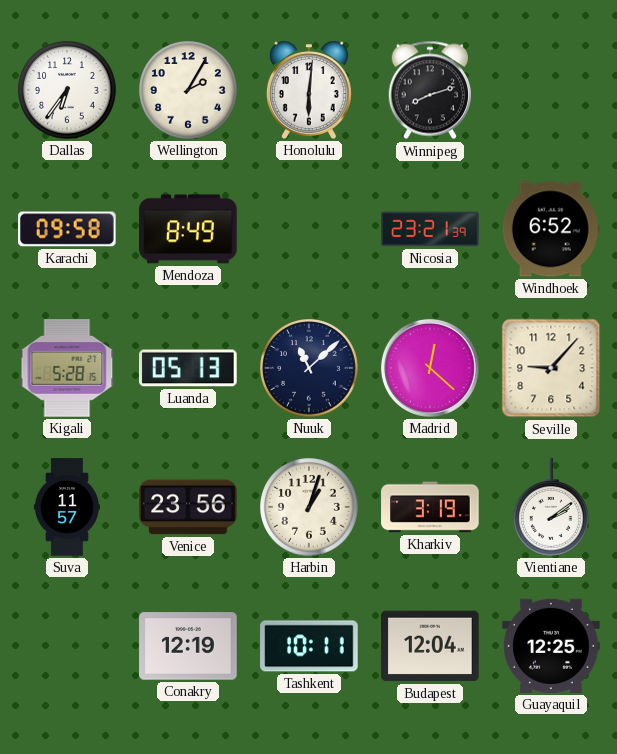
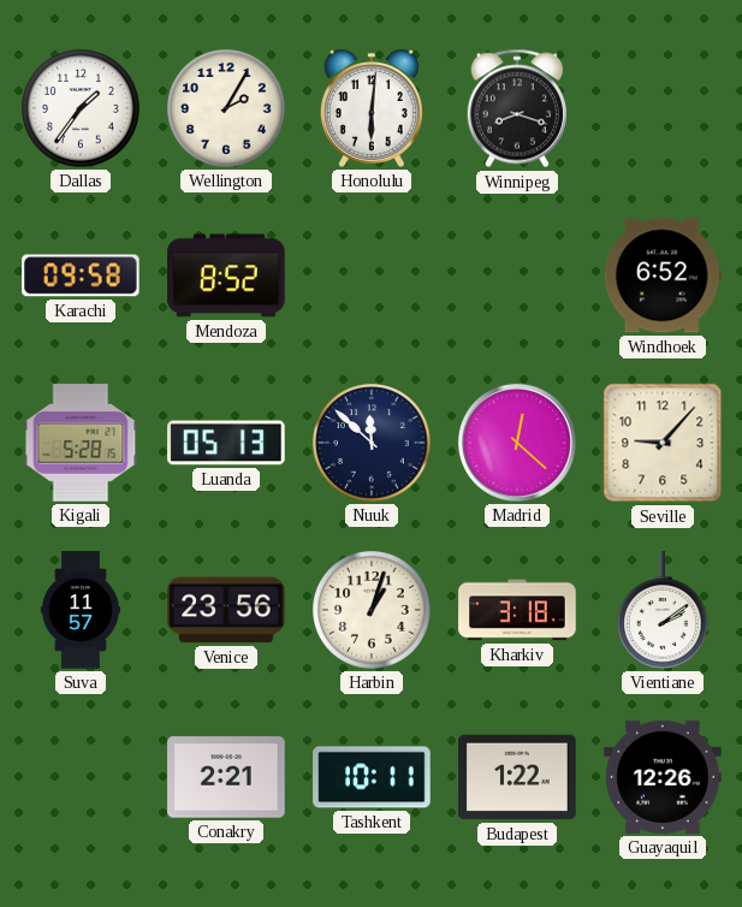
Dallas: 6:36 -> 1:36
Winnipeg: 8:12 -> 8:18
Mendoza: 8:49 -> 8:52
Nicosia: 23:21 -> none
Nuuk: 11:08 -> 11:52
Kharkiv: 3:19 -> 3:18
Conakry: 12:19 -> 2:21
Budapest: 12:04 -> 1:22
Guayaquil: 12:25 -> 12:26
